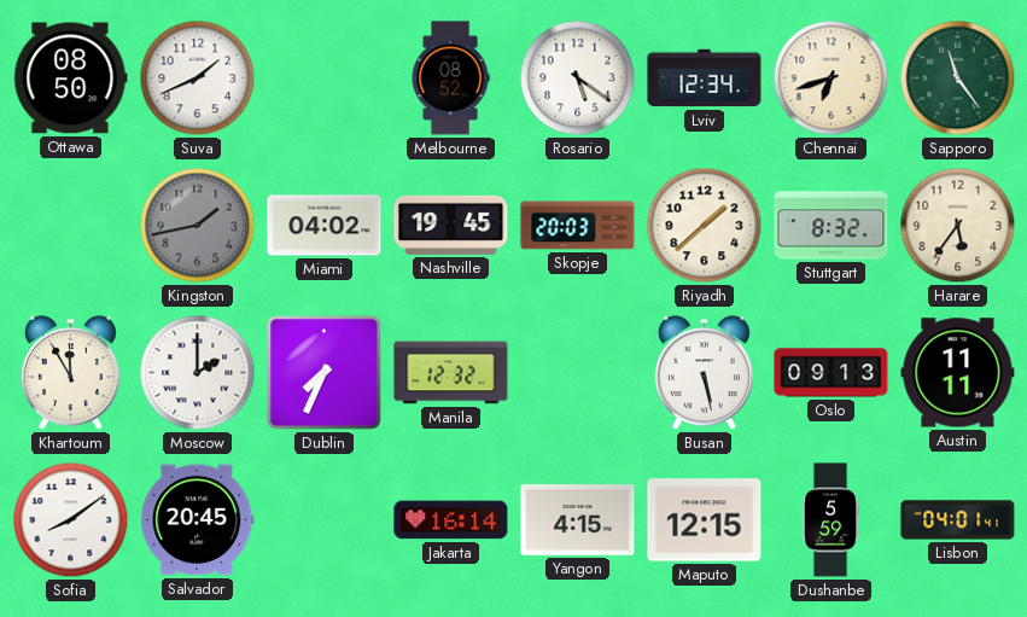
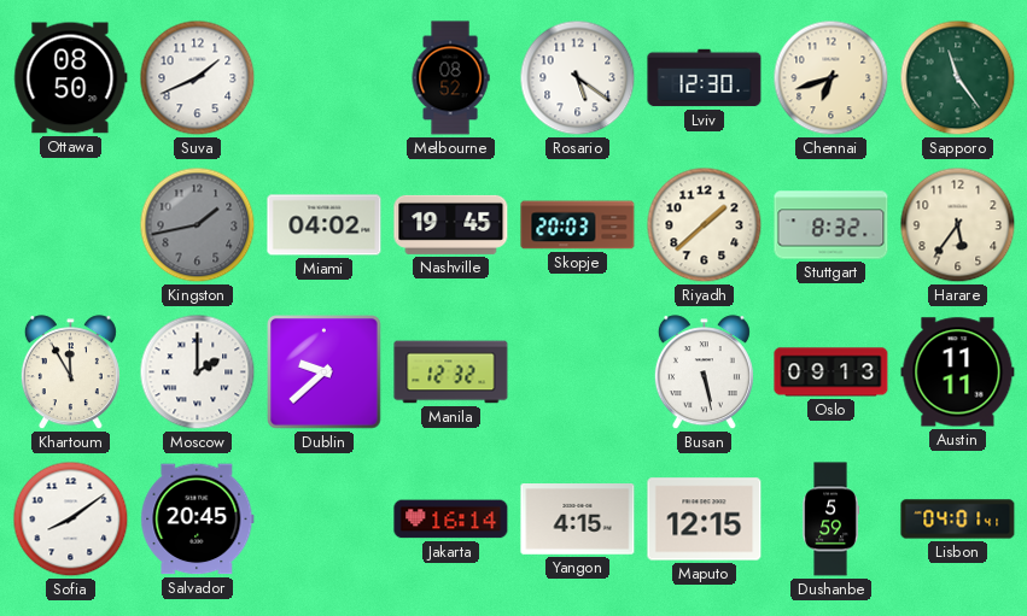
Lviv: 12:34 -> 12:30
Dublin: 7:34 -> 9:38
